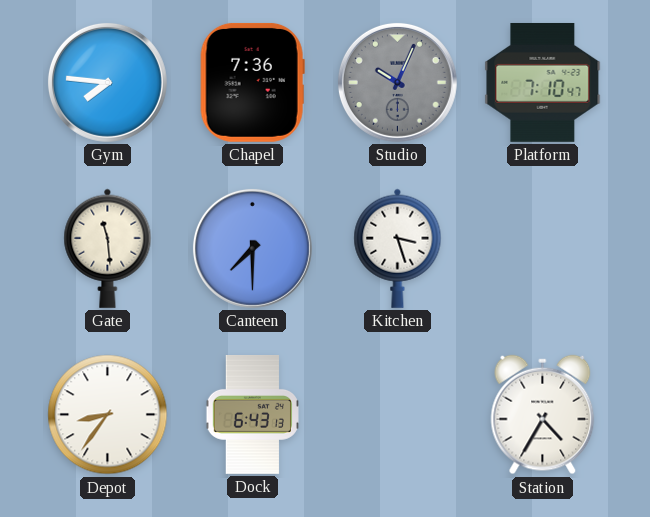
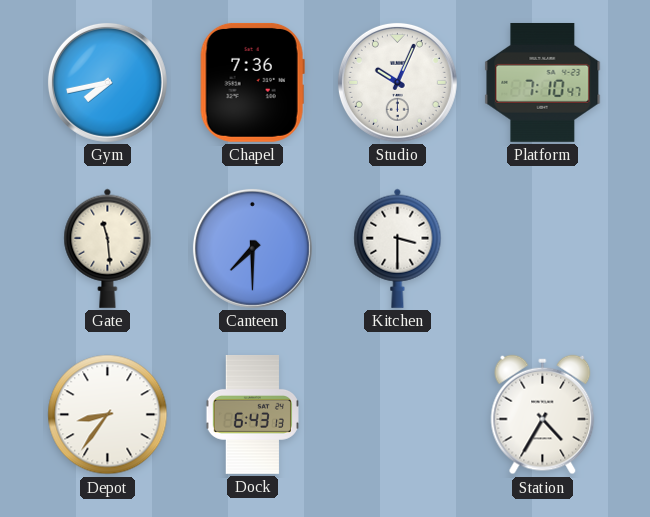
Gym: 7:46 -> 7:43
Studio dial: grey -> white
Kitchen: 3:27 -> 3:30
